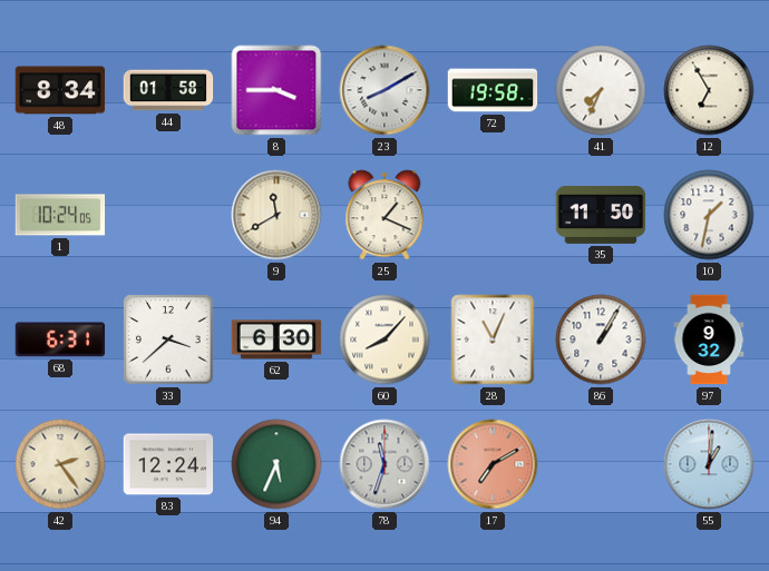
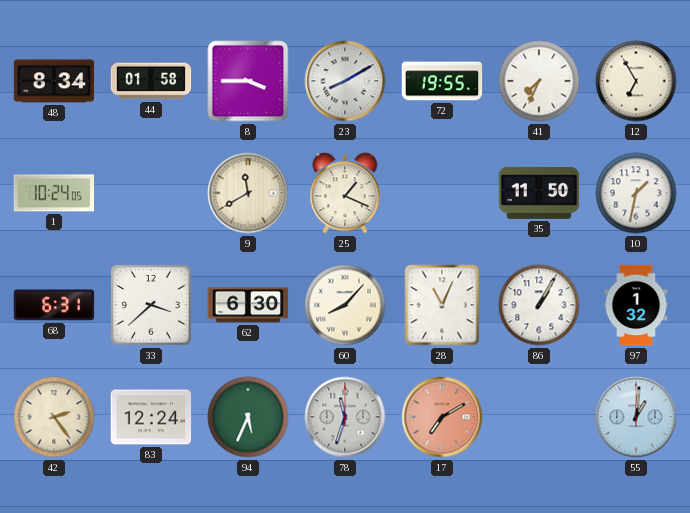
72: 19:58 -> 19:55
97: 9:32 -> 1:32
